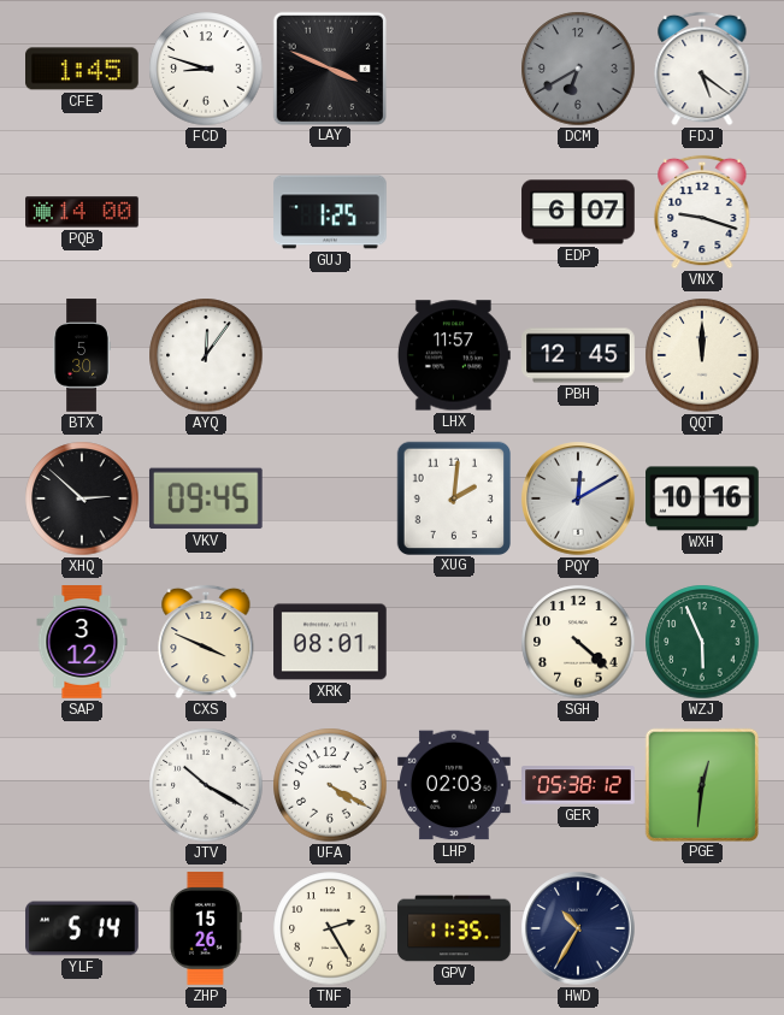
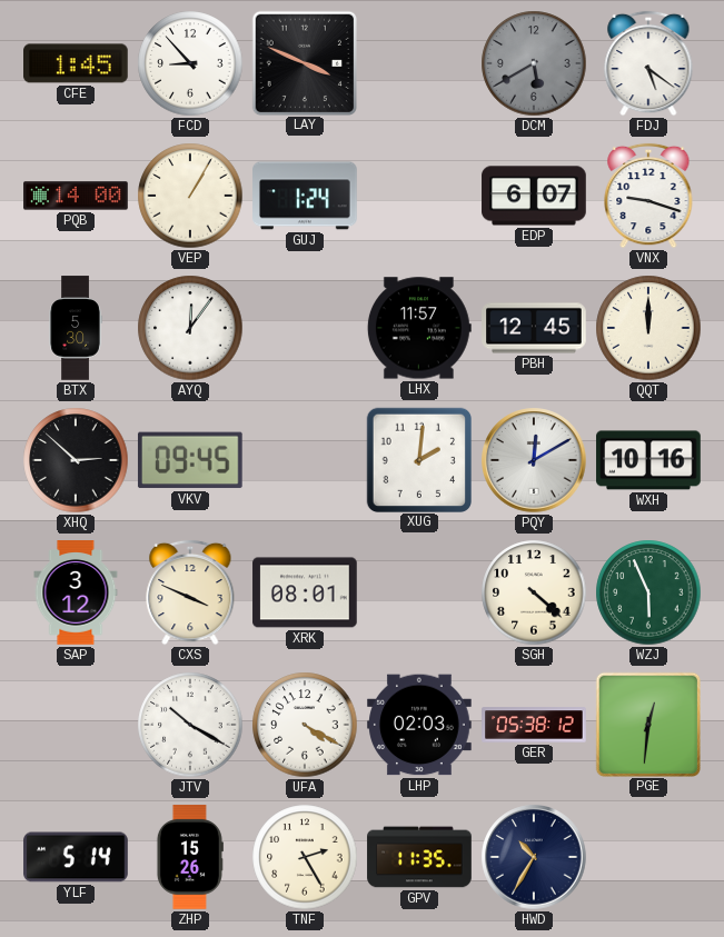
FCD: 8:48 -> 8:53
DCM: 6:40 -> 5:40
VEP: none -> 1:05
GUJ: 1:25 -> 1:24
